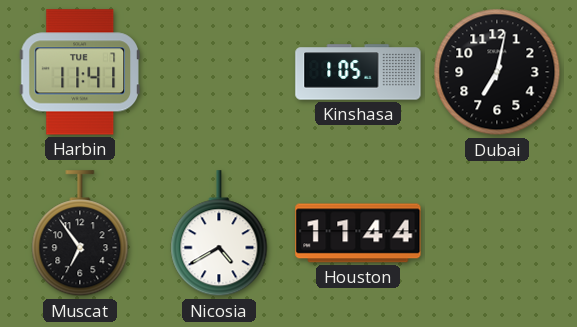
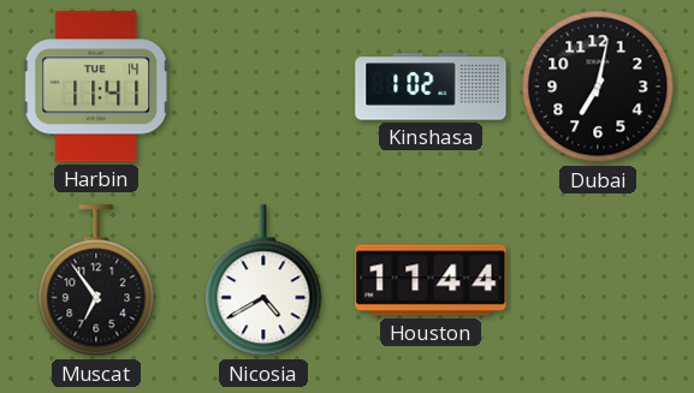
Harbin date: TUE 7 -> TUE 14
Kinshasa: 1:05 -> 1:02
